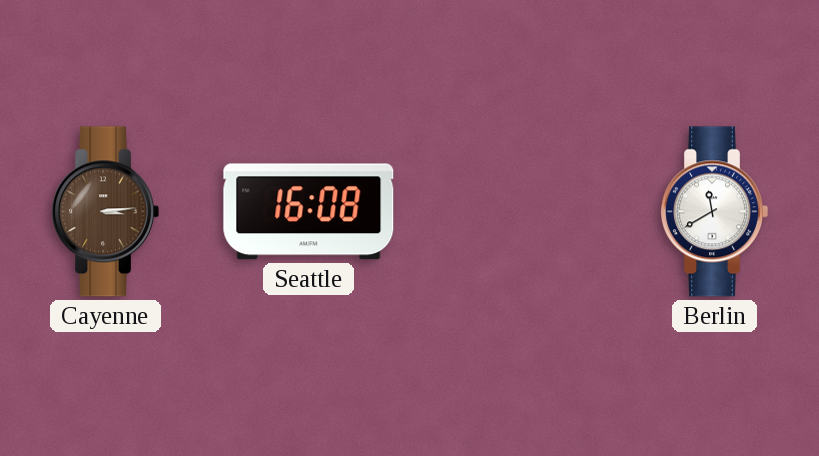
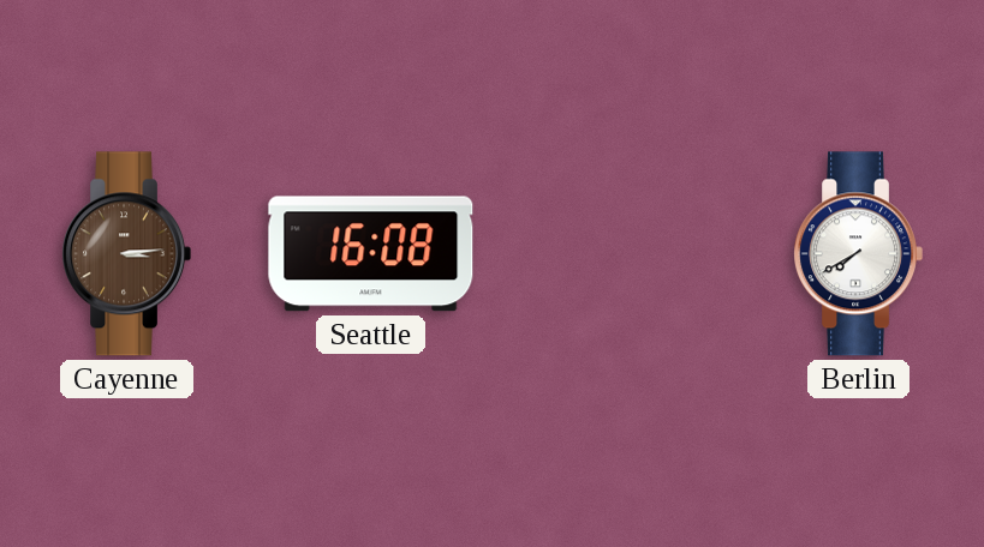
Berlin: 11:40 -> 7:40
